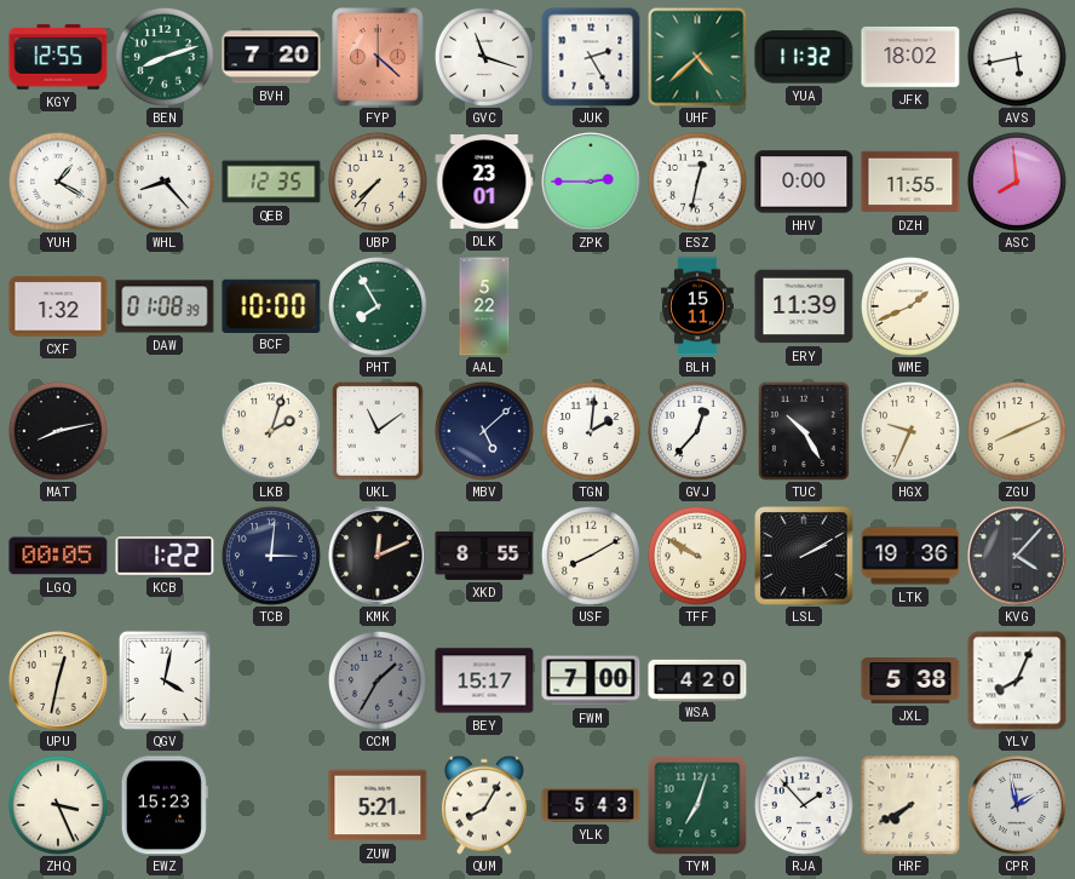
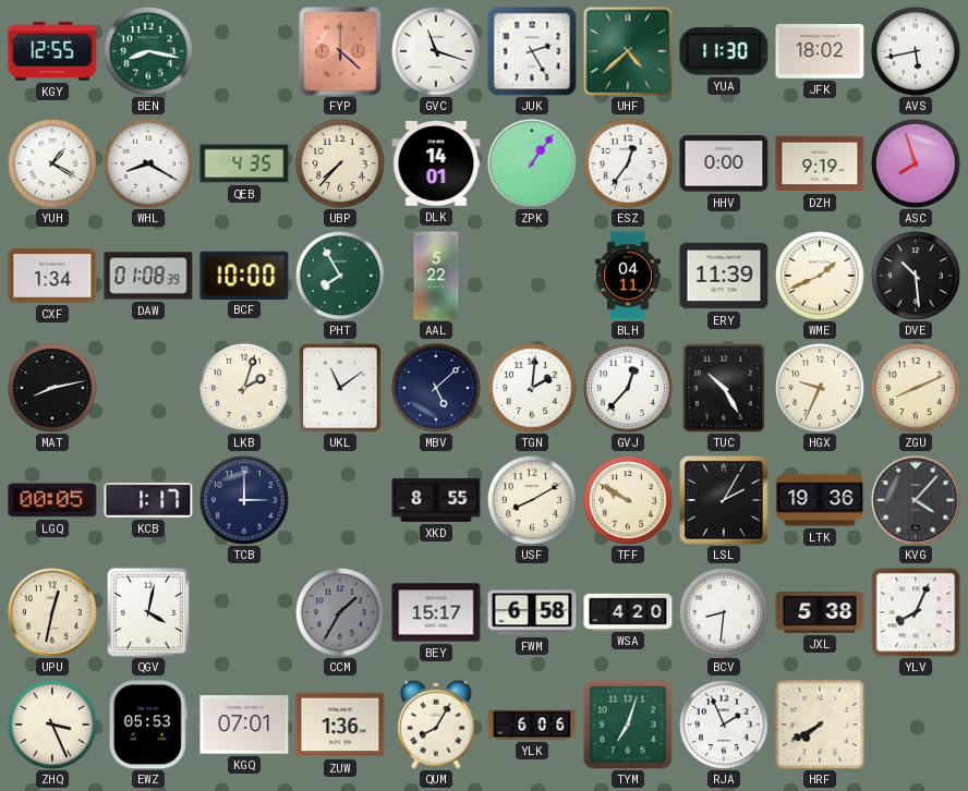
BEN: 8:12 -> 8:17
BVH: 7:20 -> none
YUA: 11:32 -> 11:30
WHL: 8:23 -> 8:20
QEB: 12:35 -> 4:35
DLK: 23:01 -> 14:01
ZPK: 2:45 -> 1:06
ESZ: 12:32 -> 12:36
DZH: 11:55 -> 9:19
ASC: 7:59 -> 7:57
CXF: 1:32 -> 1:34
BLH: 15:11 -> 04:11
DVE: none -> 10:29
KCB: 1:22 -> 1:17
TCB: 3:01 -> 3:00
KMK: 12:11 -> none
LSL: 2:10 -> 2:05
FWM: 7:00 -> 6:58
BCV: none -> 8:31
EWZ: 15:23 -> 05:53
KGQ: none -> 07:01
ZUW: 5:21 -> 1:36
YLK: 5:43 -> 6:06
RJA: 1:53 -> 1:56
CPR: 1:58 -> none
